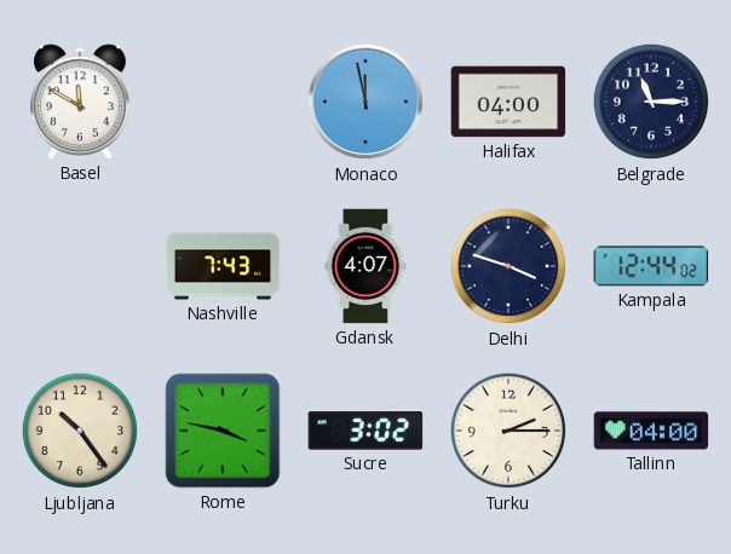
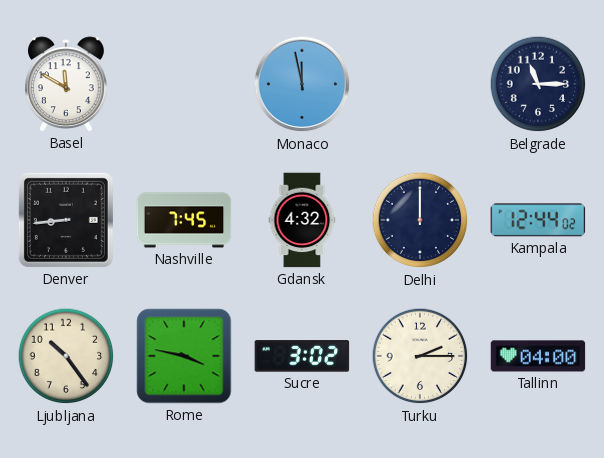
Halifax: 04:00 -> none
Denver: none -> 8:44
Nashville: 7:43 -> 7:45
Gdansk: 4:07 -> 4:32
Delhi: 3:48 -> 12:00
